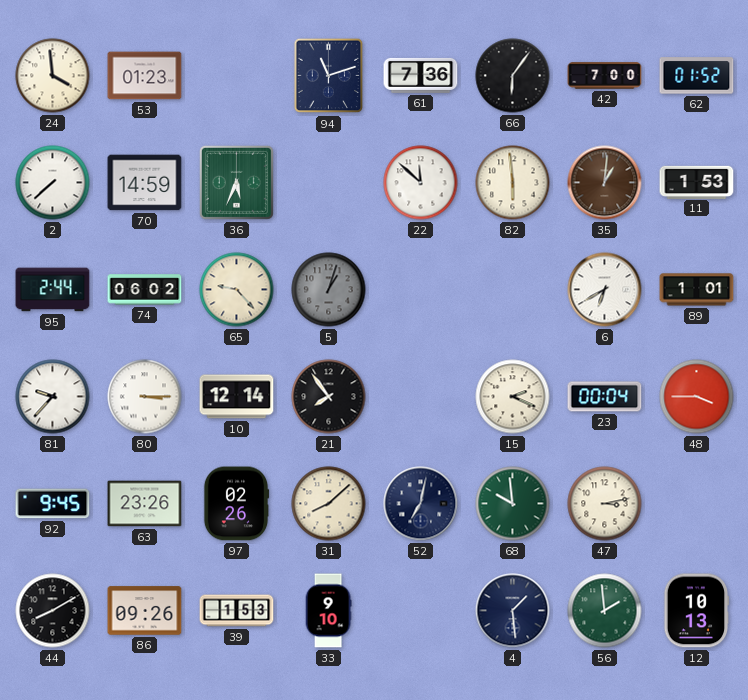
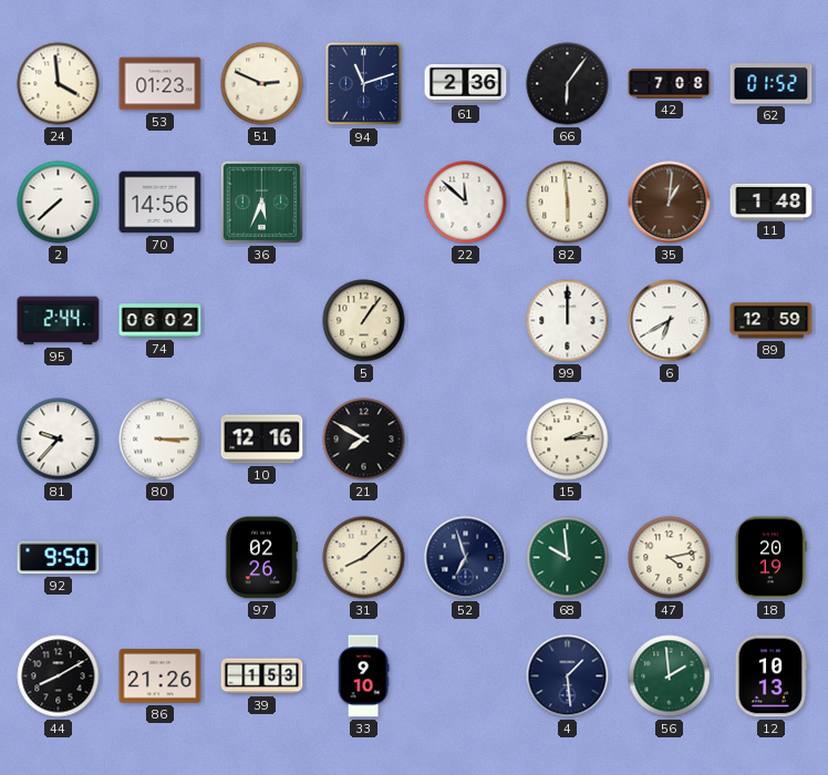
51: none -> 2:49
61: 7:36 -> 2:36
42: 7:00 -> 7:08
70: 14:59 -> 14:56
11: 1:53 -> 1:48
65: 9:23 -> none
5: 1:03 -> 1:06
5 dial: grey -> cream
99: none -> 12:00
89: 1:01 -> 12:59
10: 12:14 -> 12:16
21: 7:54 -> 7:50
15: 2:19 -> 2:14
23: 00:04 -> none
48: 3:45 -> none
92: 9:45 -> 9:50
63: 23:26 -> none
52: 7:02 -> 6:57
47: 3:13 -> 4:13
18: none -> 20:19
86: 09:26 -> 21:26
